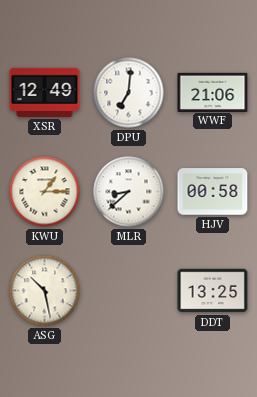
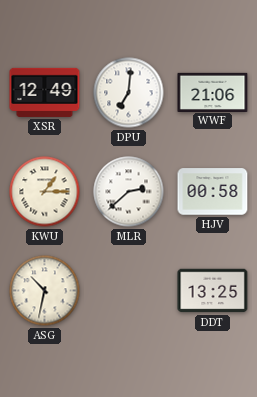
MLR: 8:38 -> 2:38
ASG: 10:28 -> 10:32
